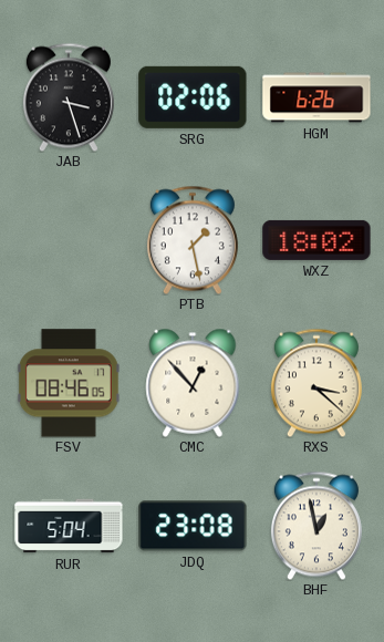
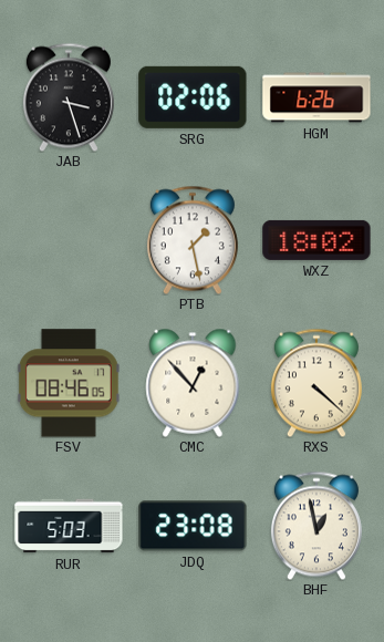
RXS: 3:22 -> 4:22
RUR: 5:04 -> 5:03
